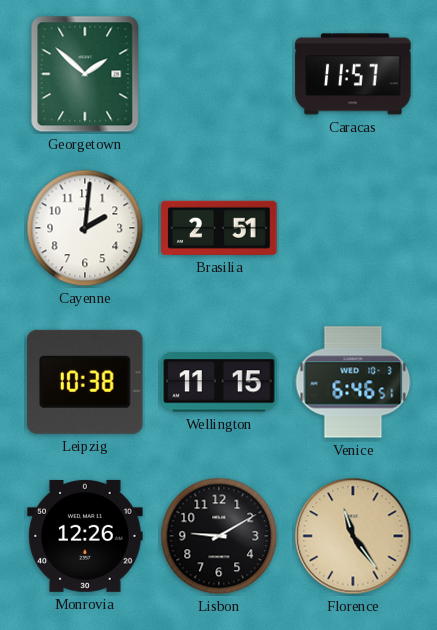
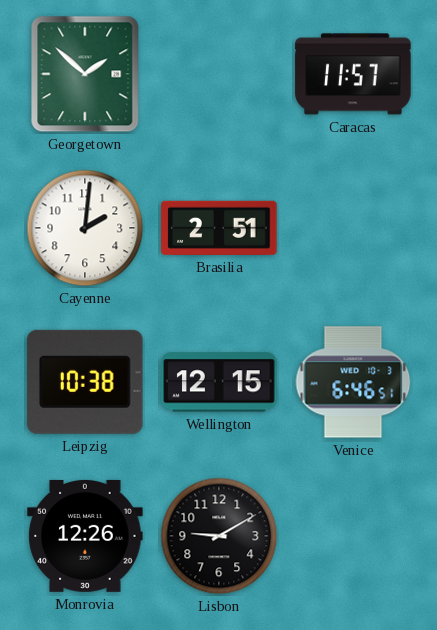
Wellington: 11:15 -> 12:15
Florence: 11:24 -> none
